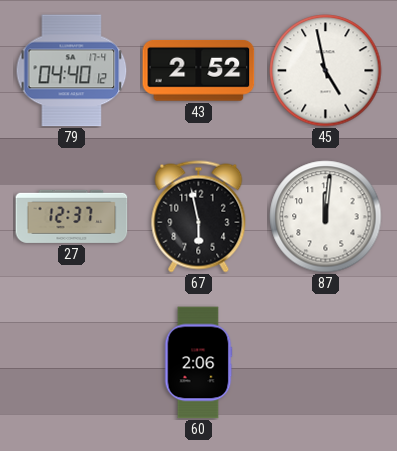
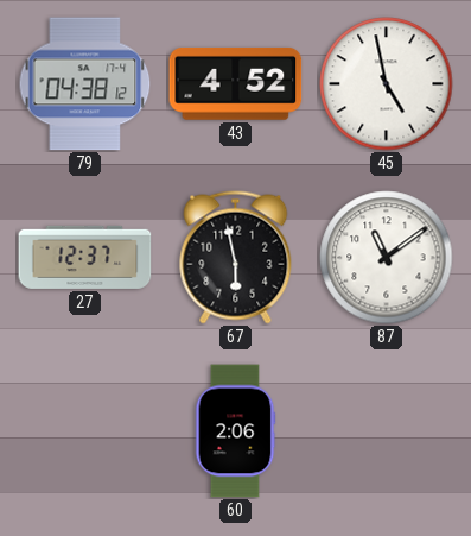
79: 04:40 -> 04:38
43: 2:52 -> 4:52
87: 12:01 -> 11:09
